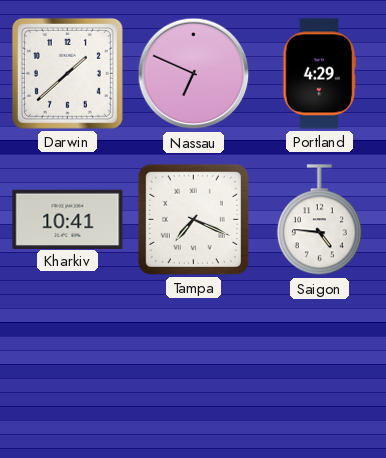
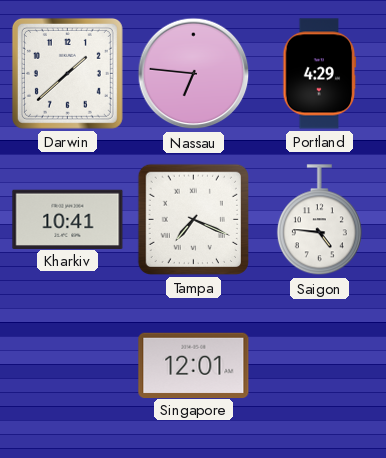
Nassau: 6:49 -> 6:46
Singapore: none -> 12:01
